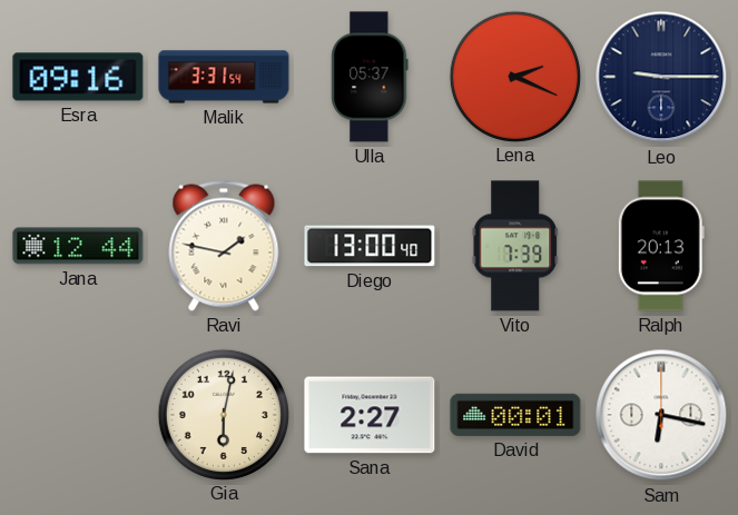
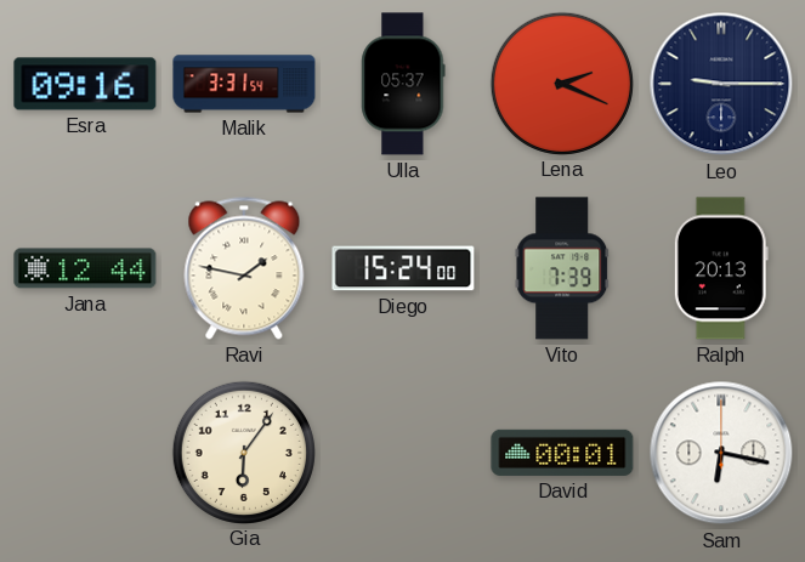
Diego: 13:00 -> 15:24
Gia: 6:02 -> 6:06
Sana: 2:27 -> none
